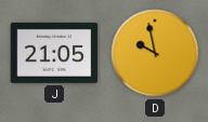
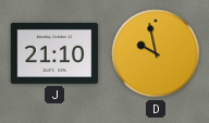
J: 21:05 -> 21:10
